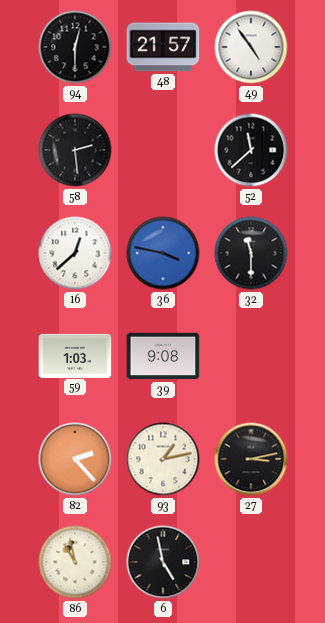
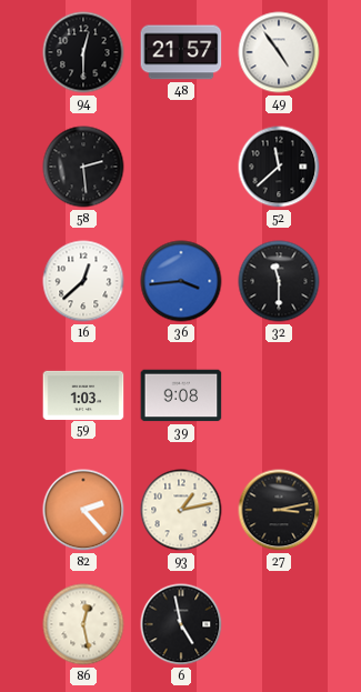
36: 3:47 -> 3:44
86: 10:58 -> 12:28
